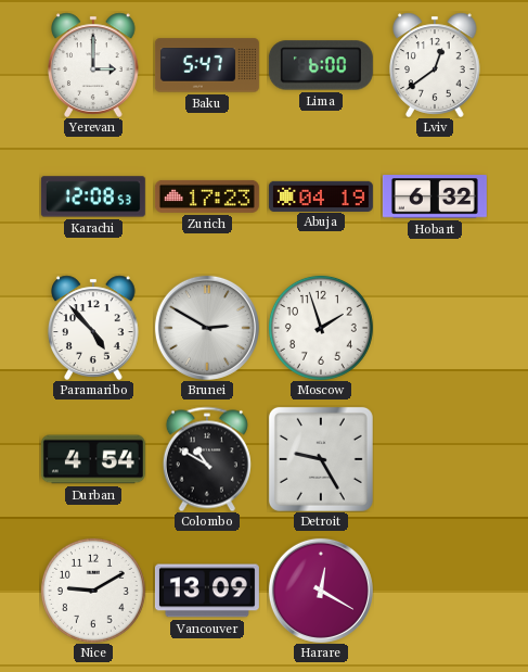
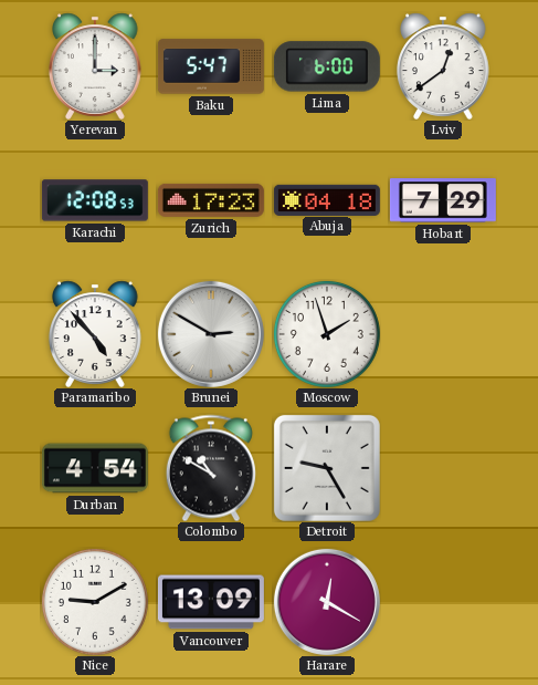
Abuja: 04:19 -> 04:18
Hobart: 6:32 -> 7:29
